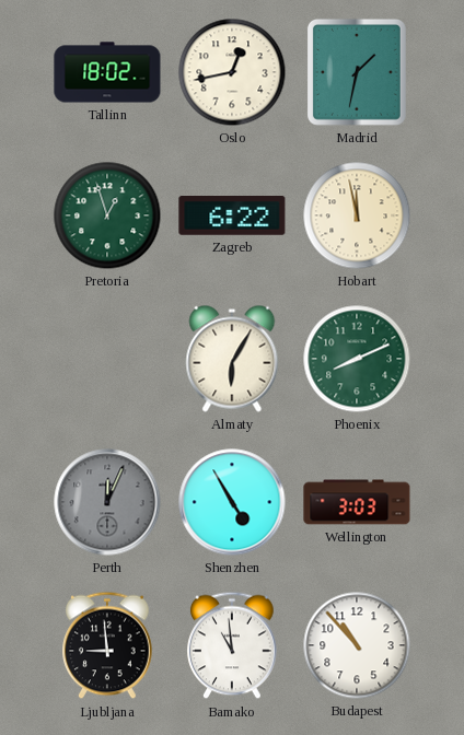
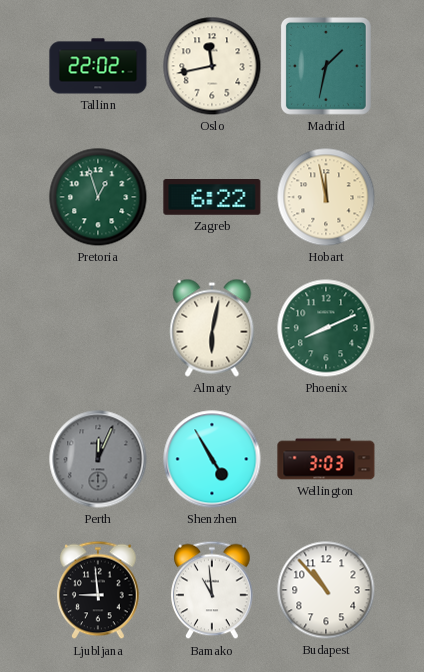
Tallinn: 18:02 -> 22:02
Oslo: 12:43 -> 11:43
Almaty: 6:05 -> 6:02
